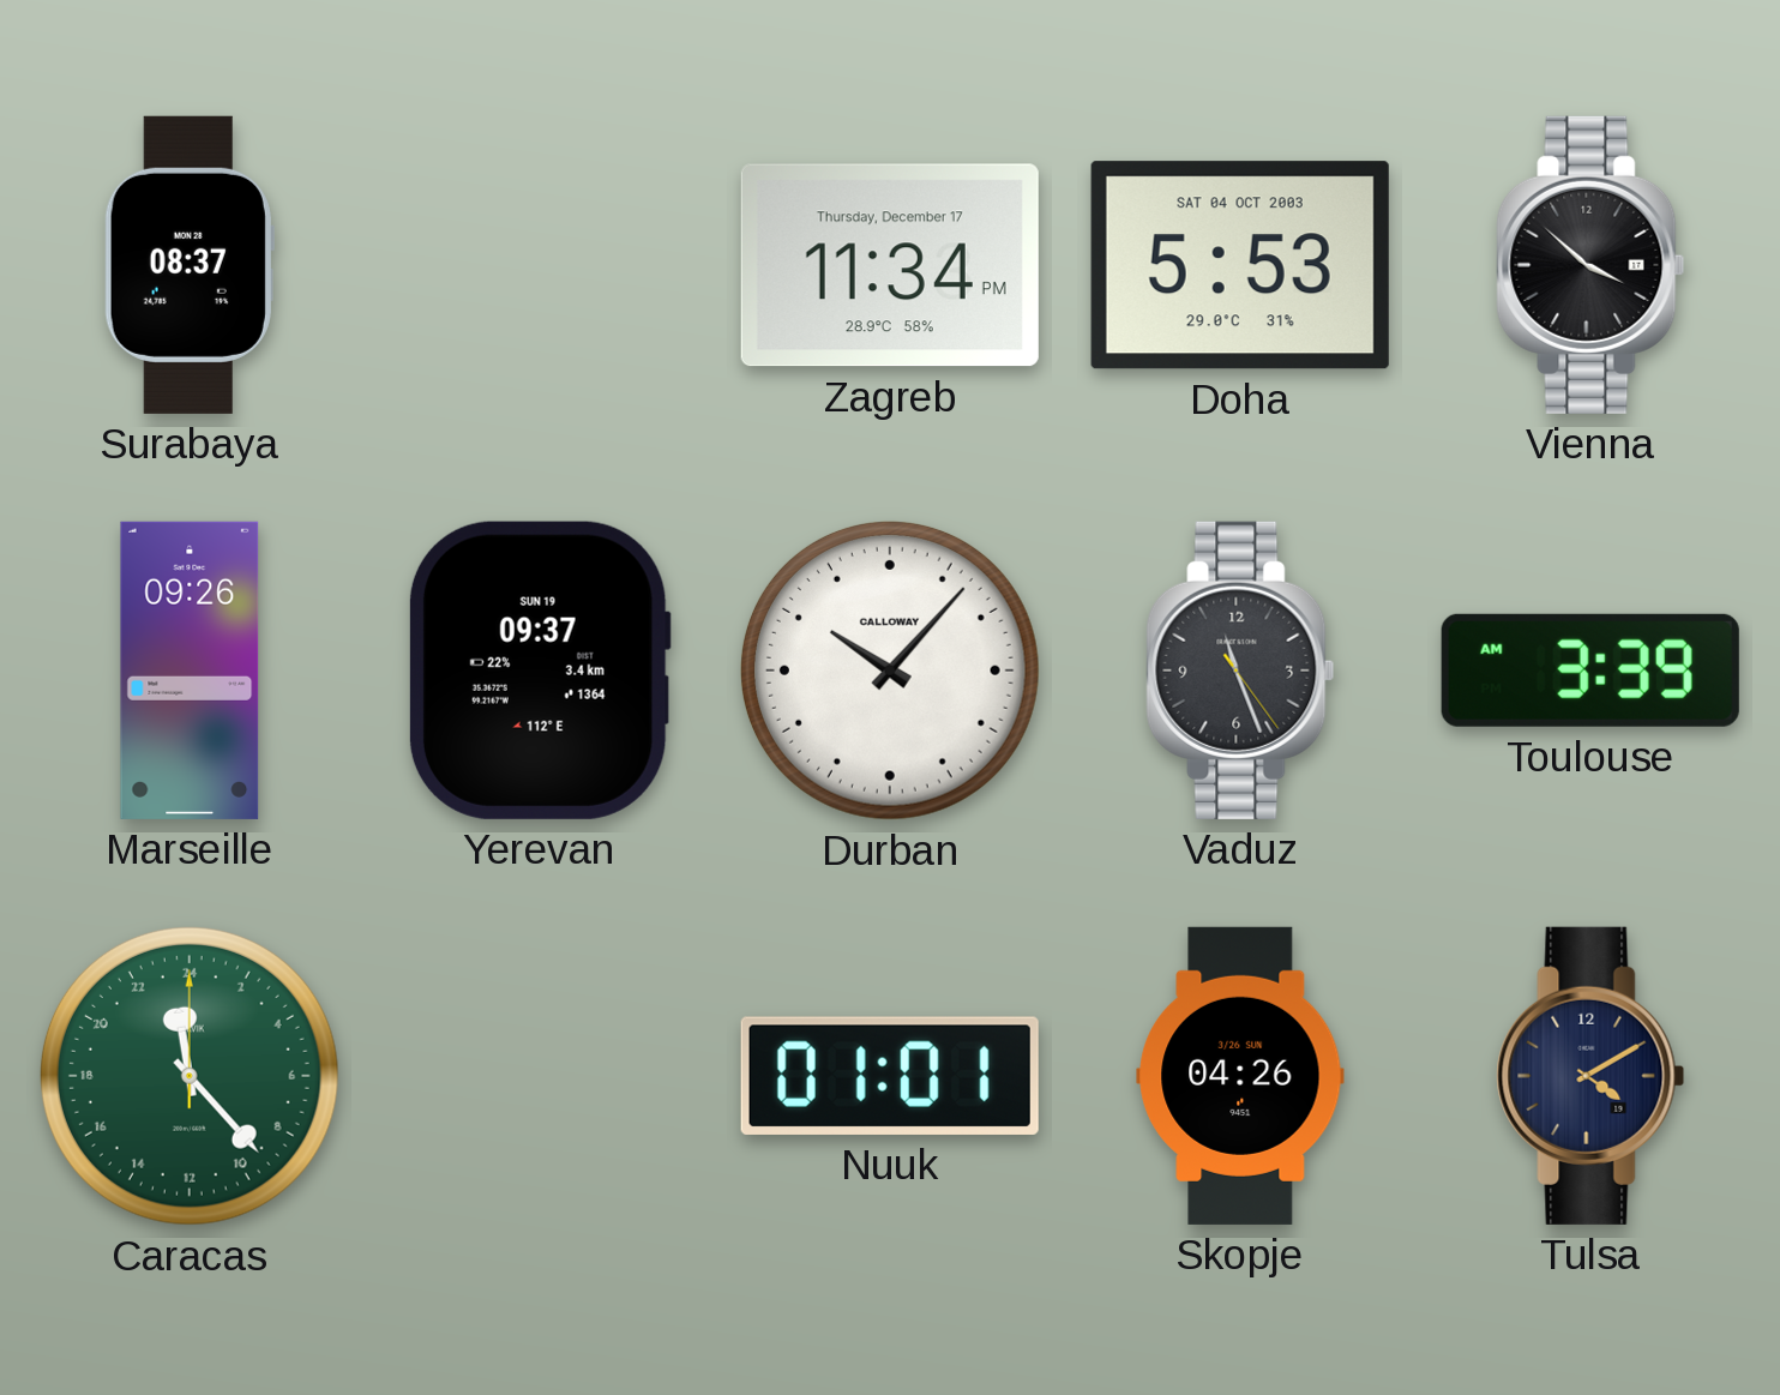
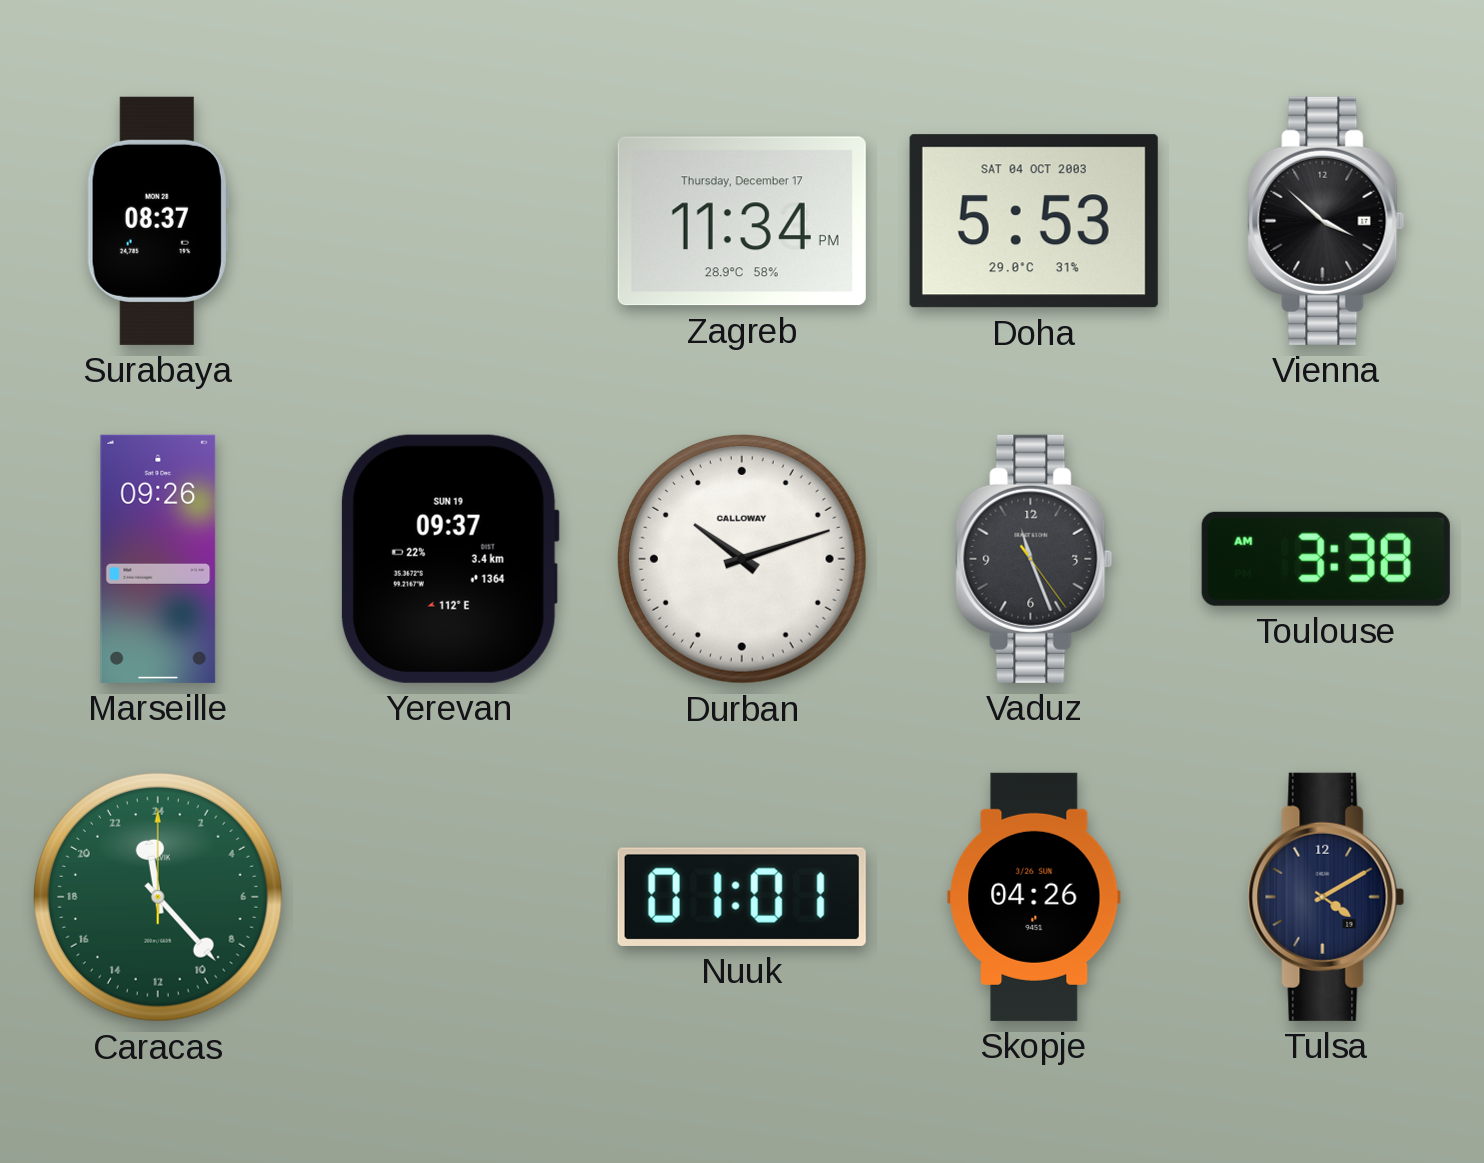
Durban: 10:07 -> 10:12
Toulouse: 3:39 -> 3:38
